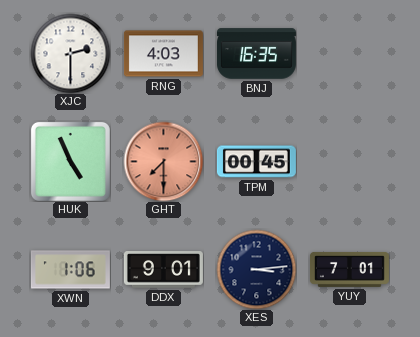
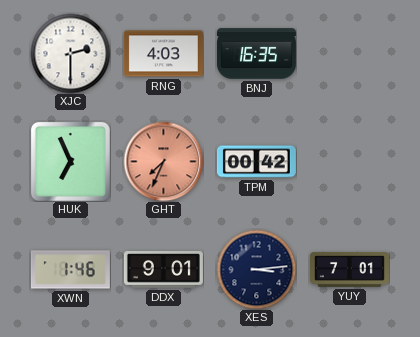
HUK: 4:56 -> 6:56
GHT: 7:30 -> 7:34
TPM: 00:45 -> 00:42
XWN: 1:06 -> 1:46
